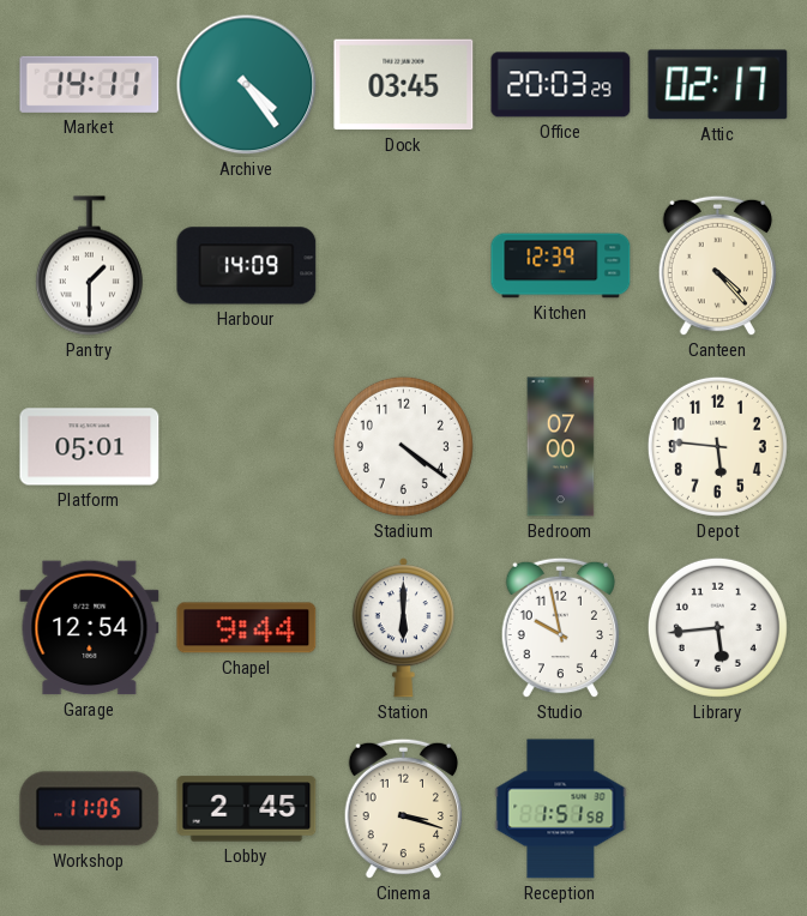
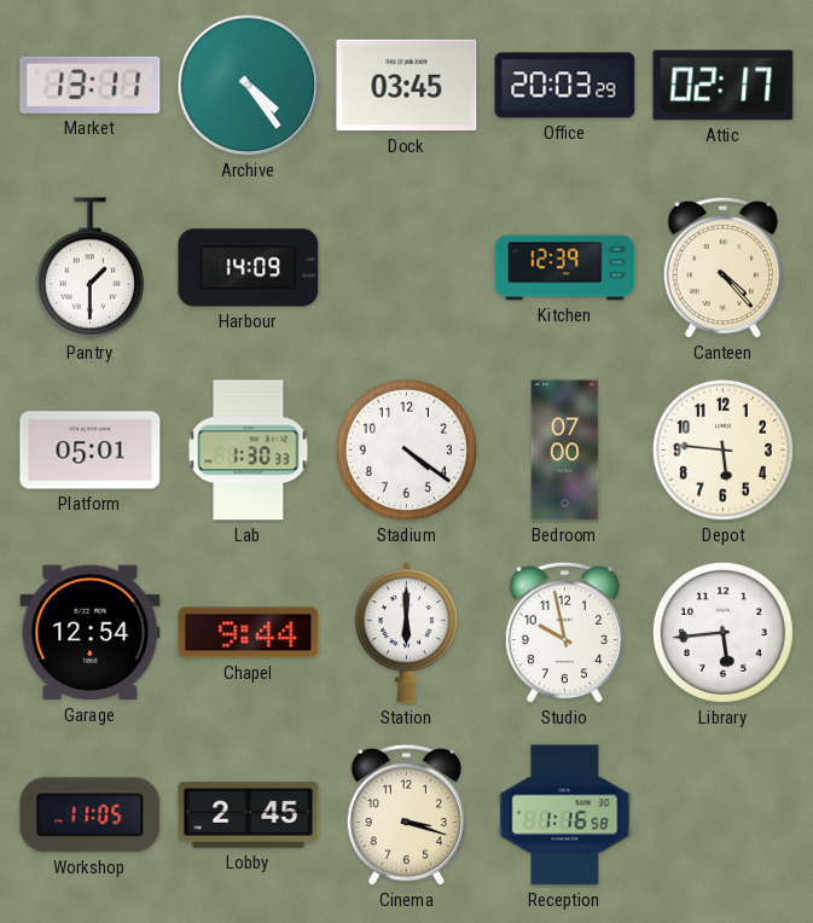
Market: 14:11 -> 13:11
Lab: none -> 1:30
Reception: 1:51 -> 1:16
